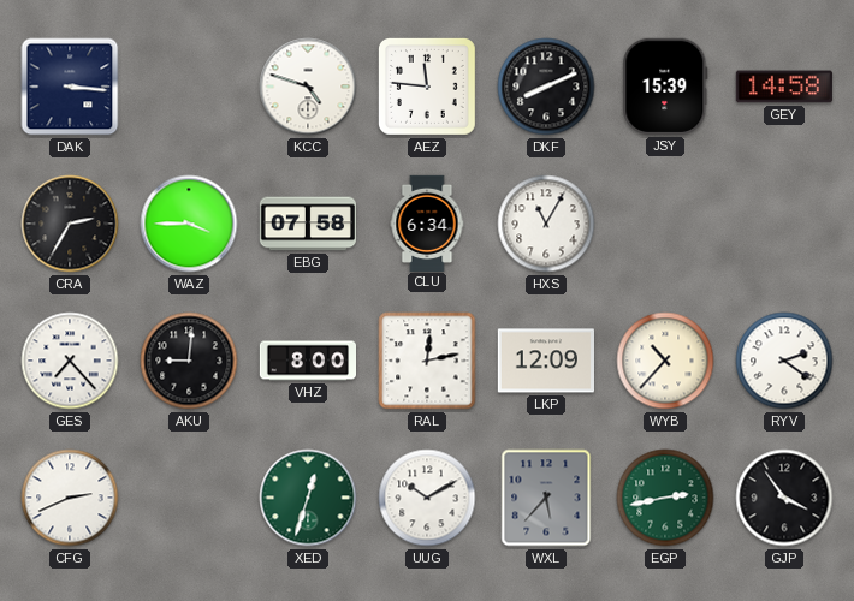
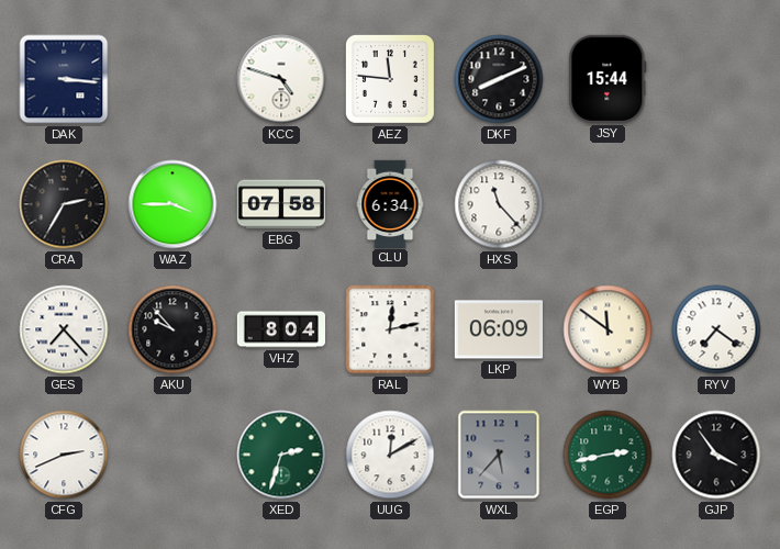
JSY: 15:39 -> 15:44
GEY: 14:58 -> none
HXS: 11:05 -> 11:23
AKU: 9:01 -> 9:53
VHZ: 8:00 -> 8:04
LKP: 12:09 -> 06:09
WYB: 10:37 -> 11:51
RYV: 2:21 -> 7:21
XED: 12:33 -> 2:33
UUG: 10:10 -> 12:10
